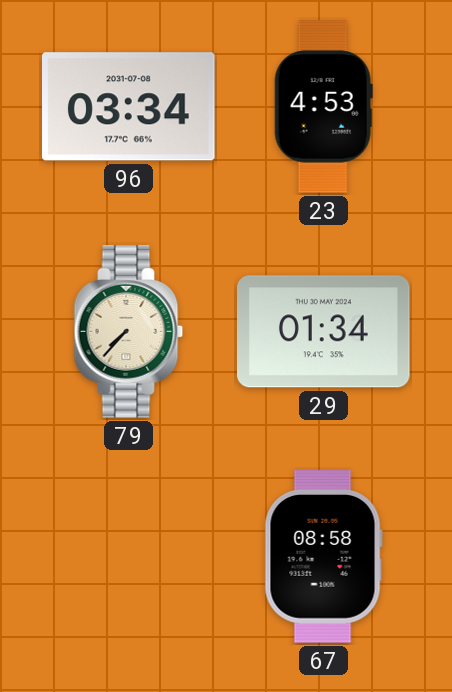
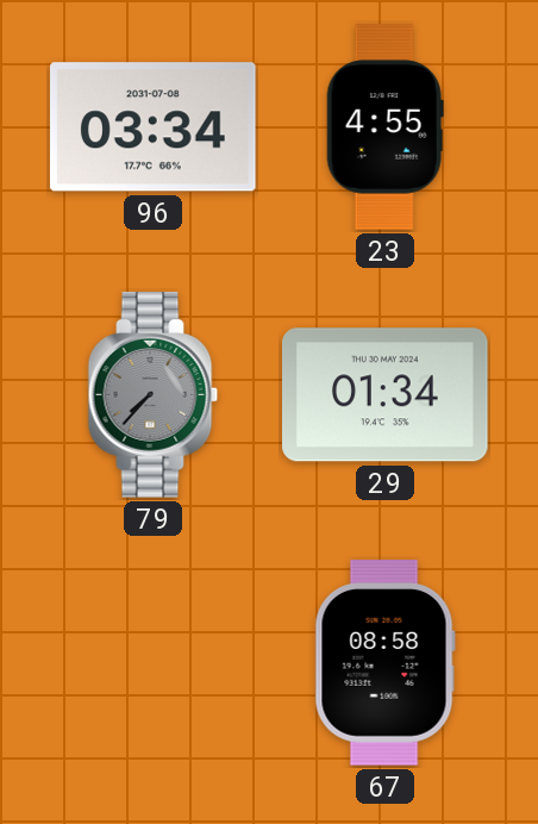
23: 4:53 -> 4:55
79 dial: cream -> grey
